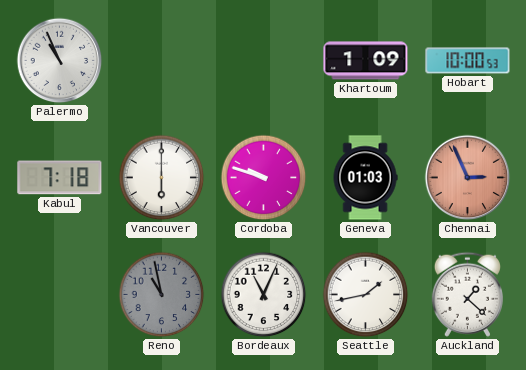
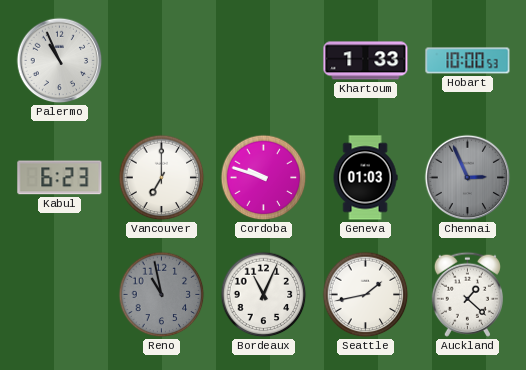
Khartoum: 1:09 -> 1:33
Kabul: 7:18 -> 6:23
Vancouver: 6:00 -> 7:00
Chennai dial: salmon -> grey
